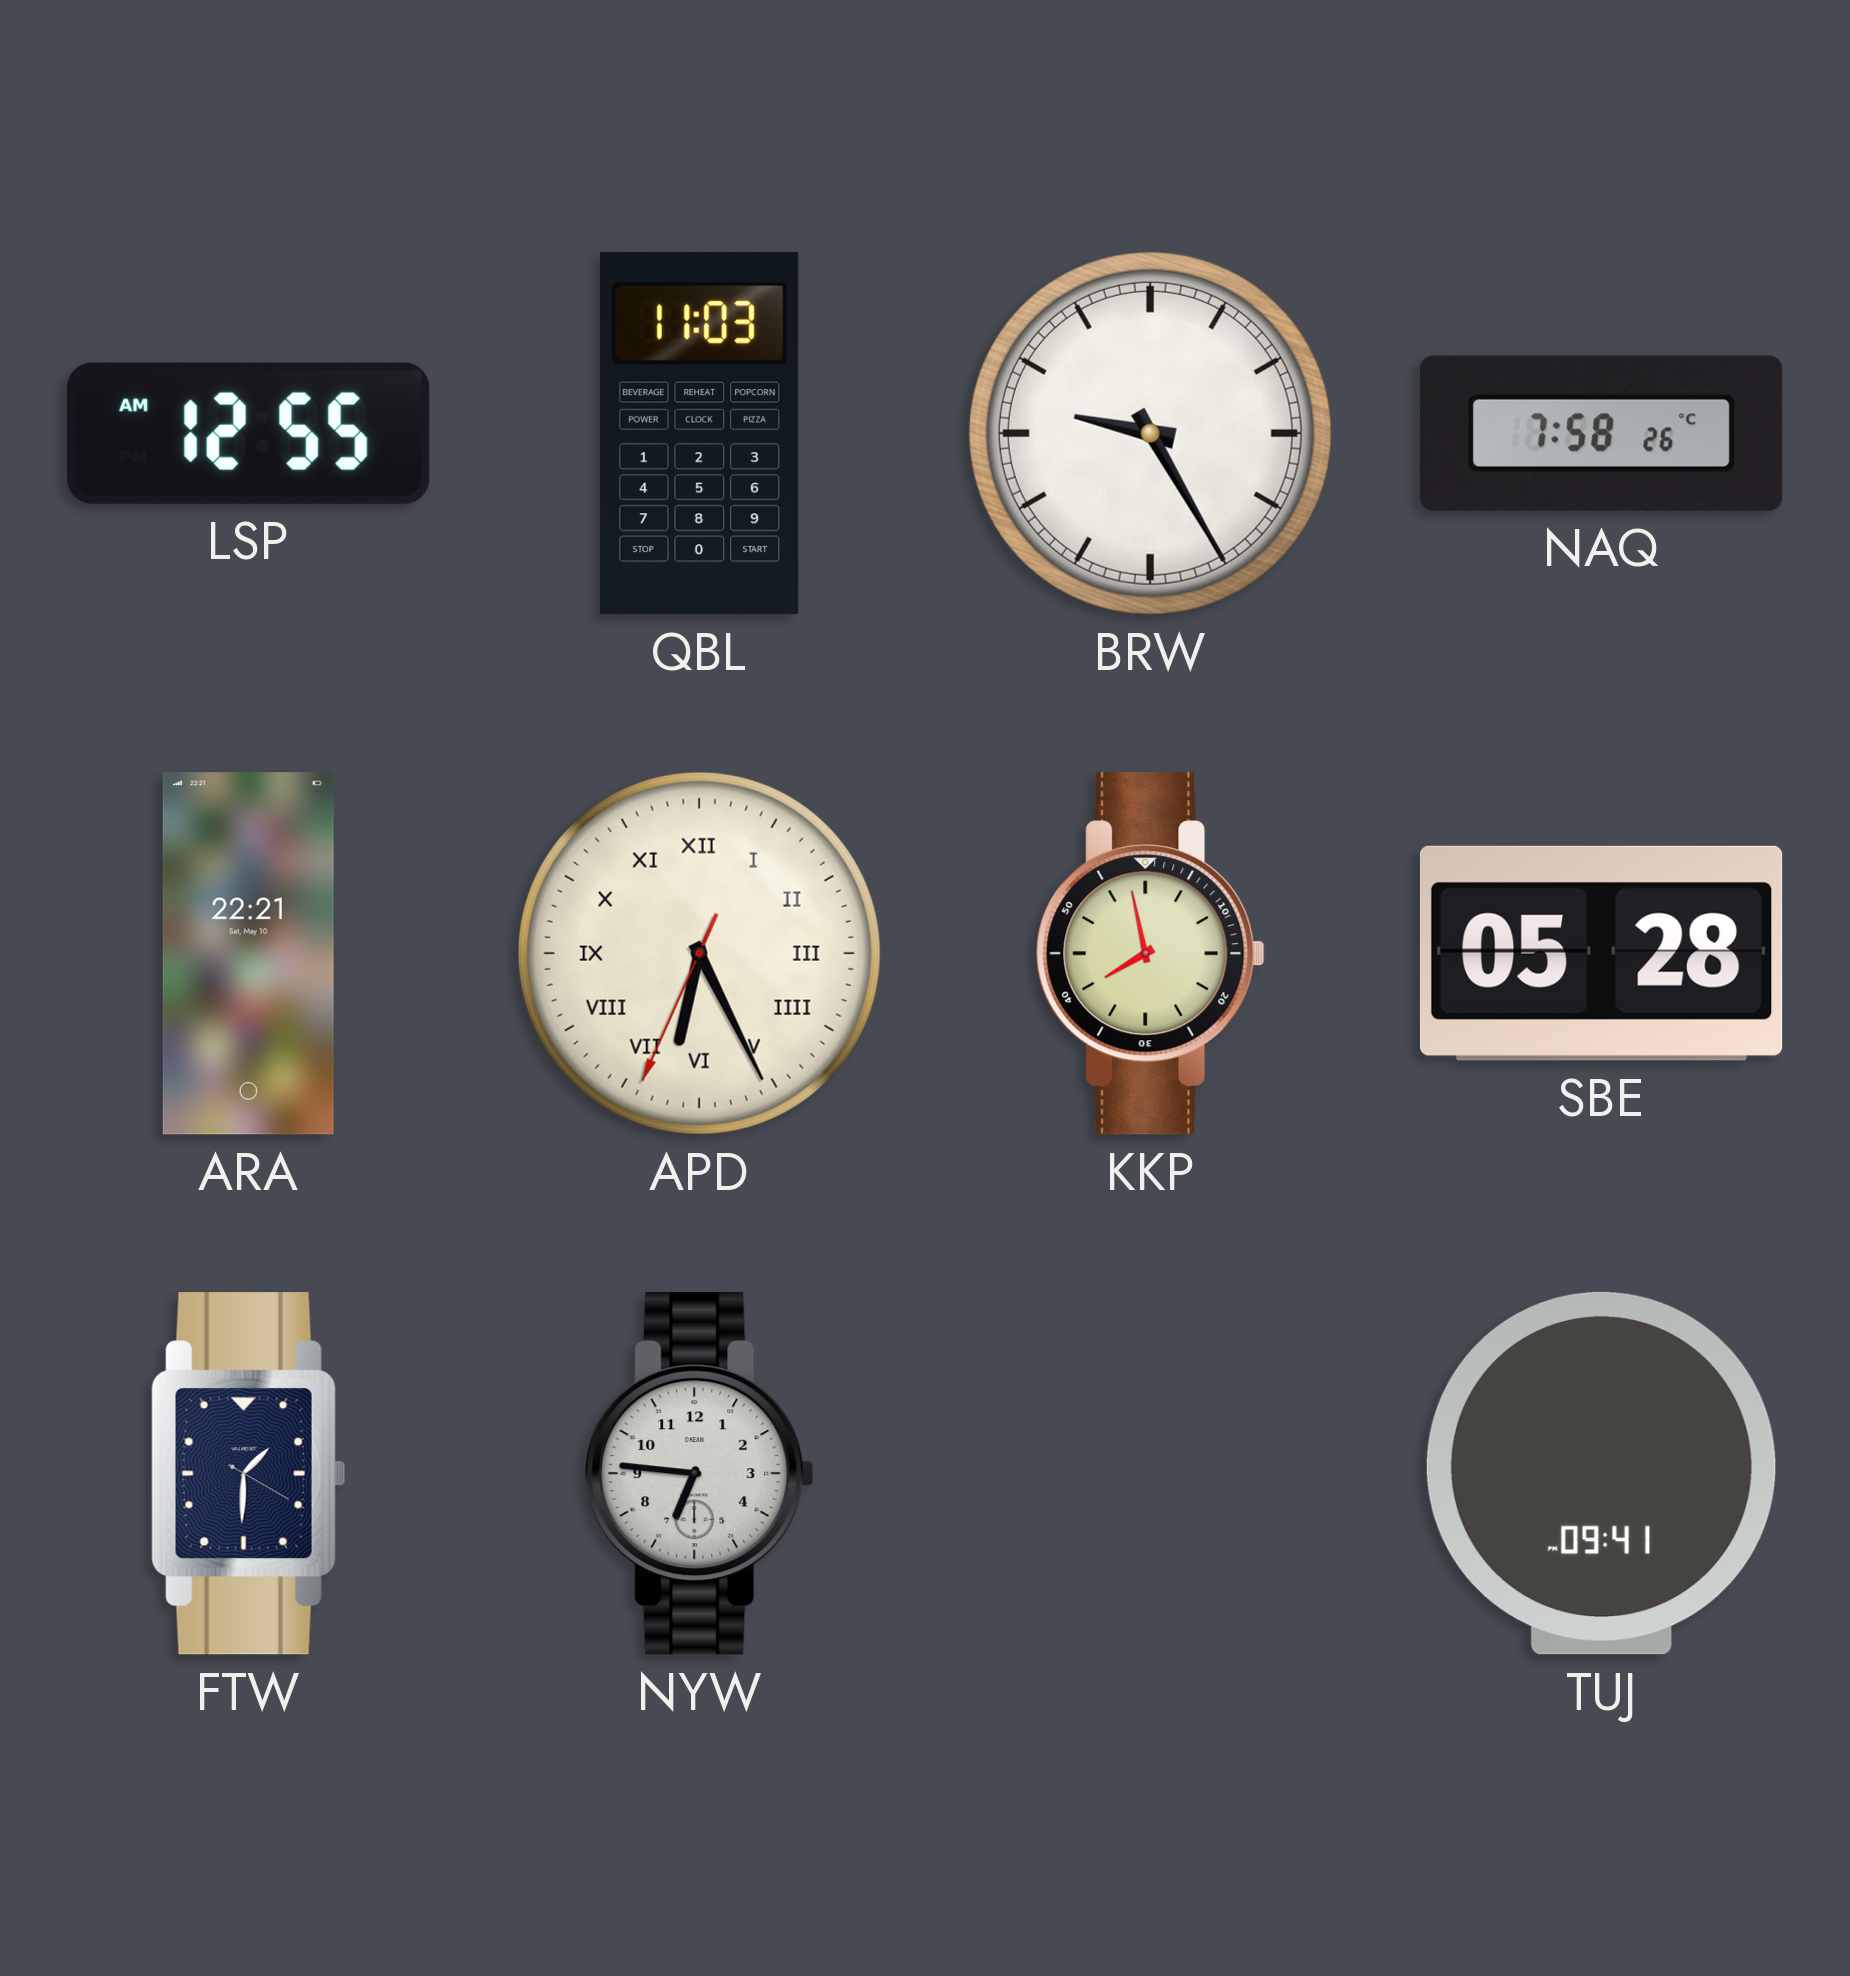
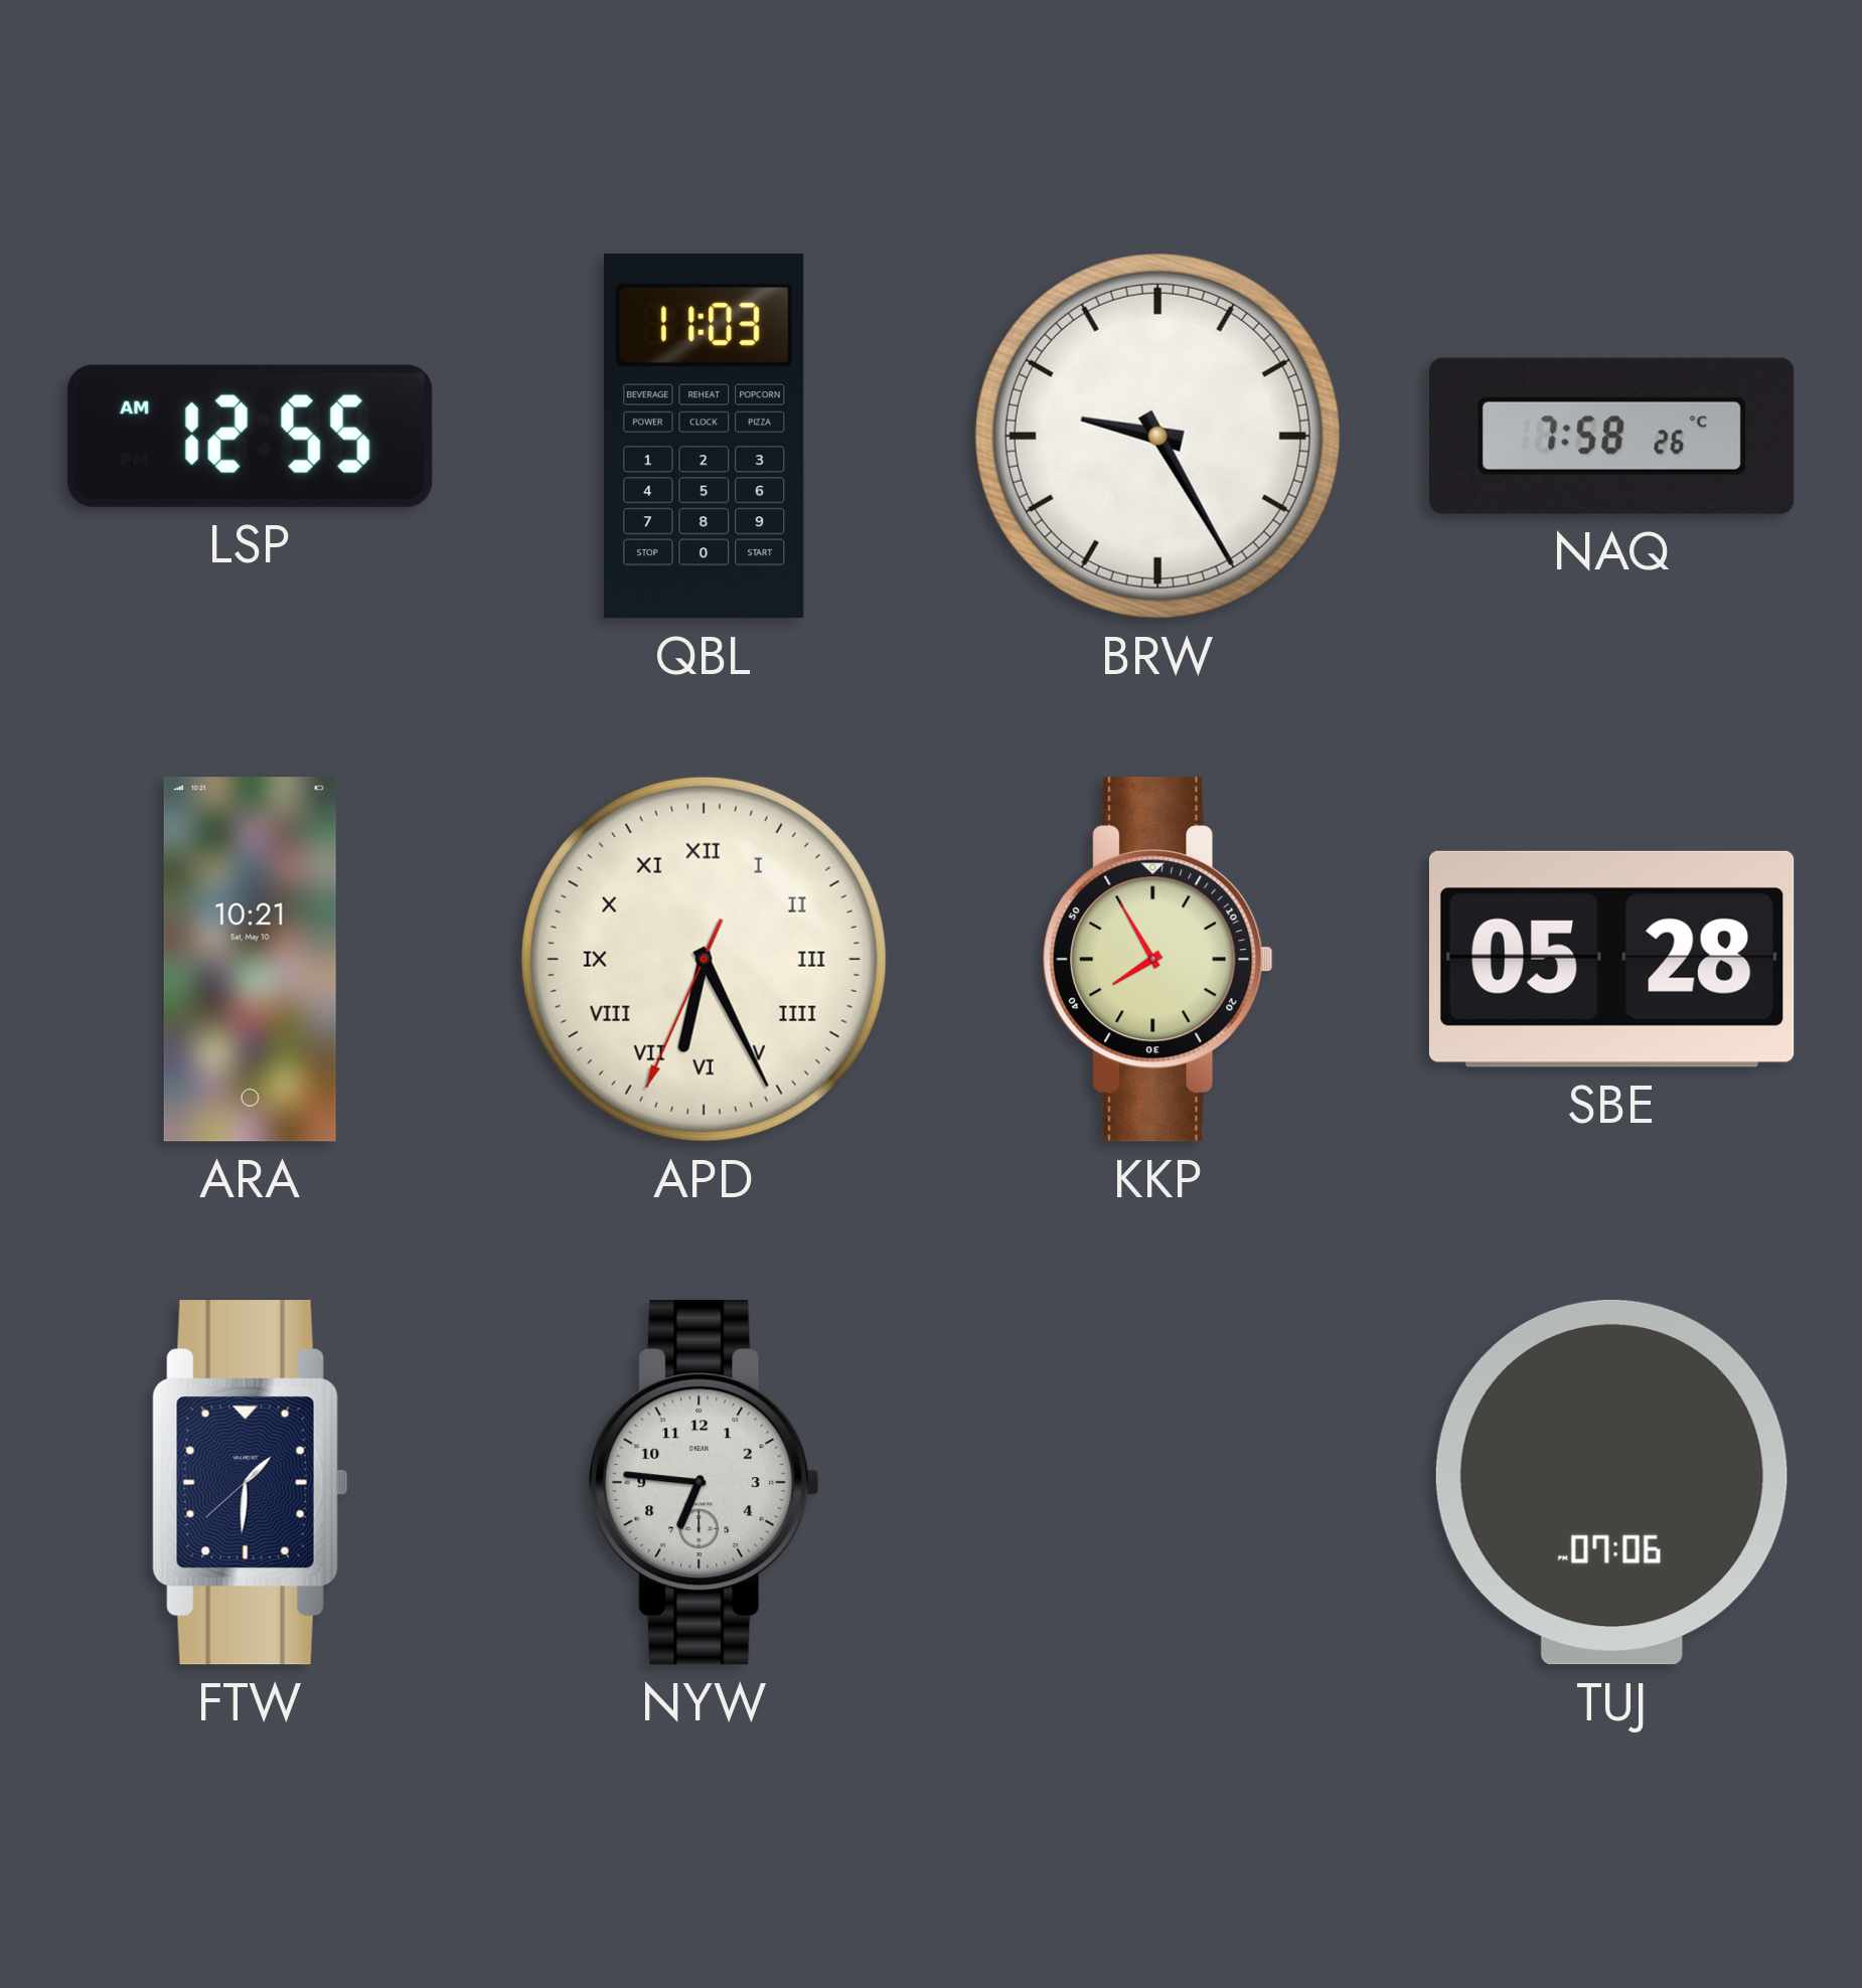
ARA: 22:21 -> 10:21
KKP: 7:58 -> 7:55
FTW: 1:30:20 -> 1:30:38
TUJ: 09:41 -> 07:06
